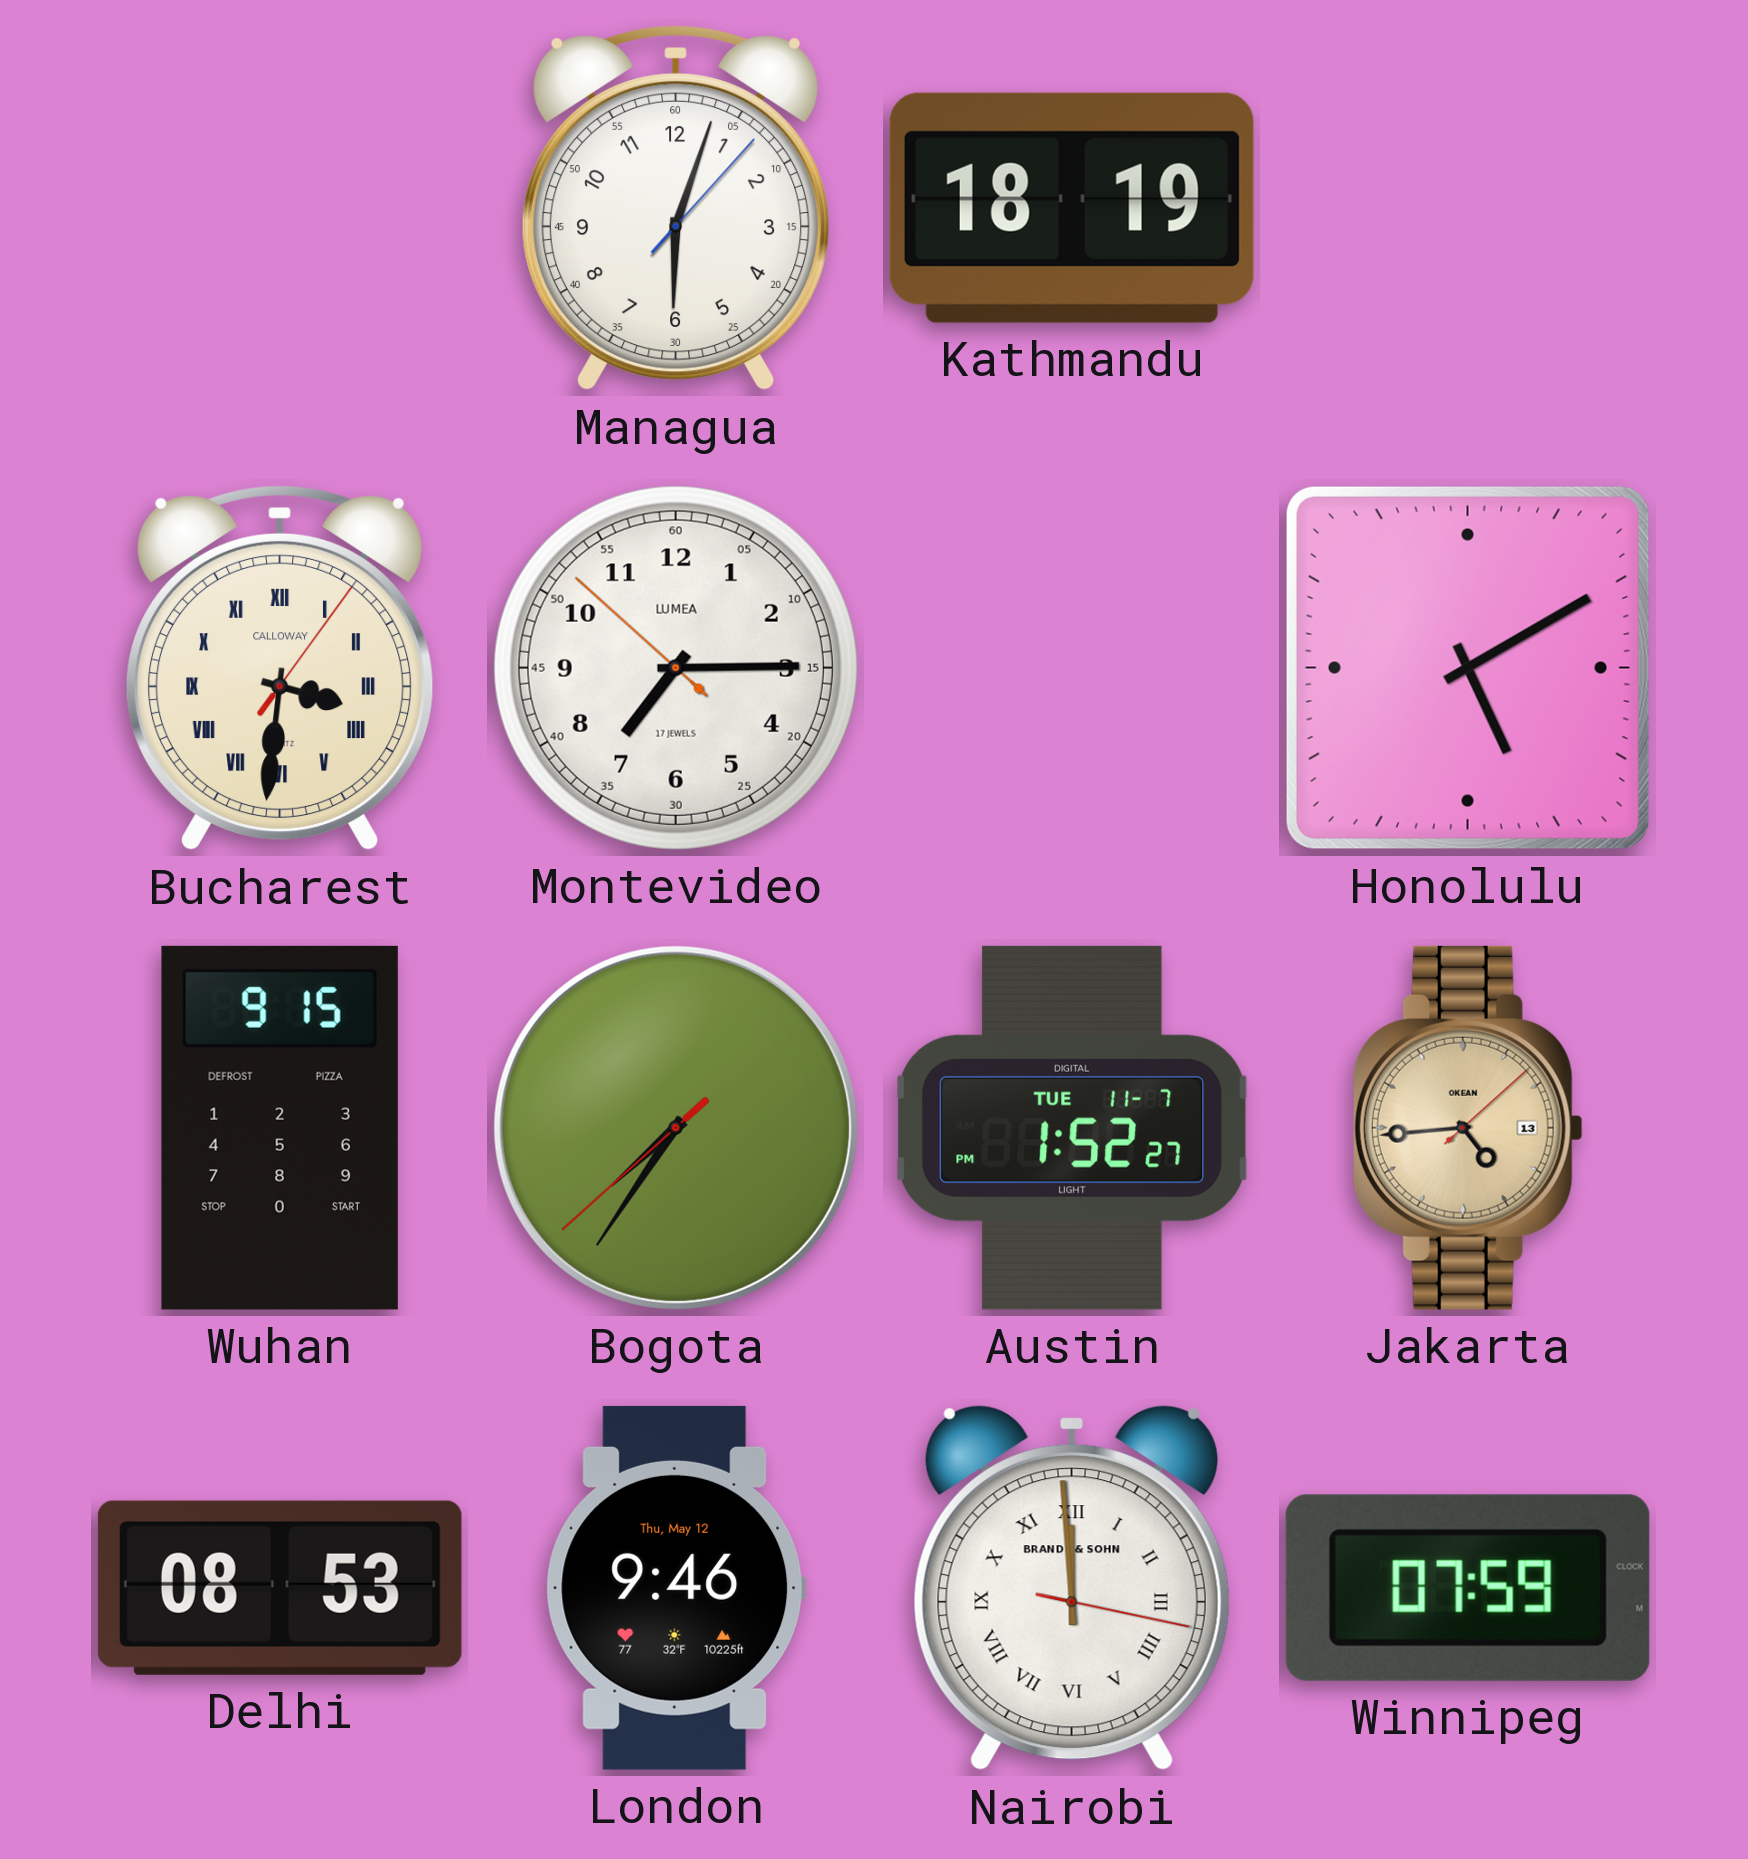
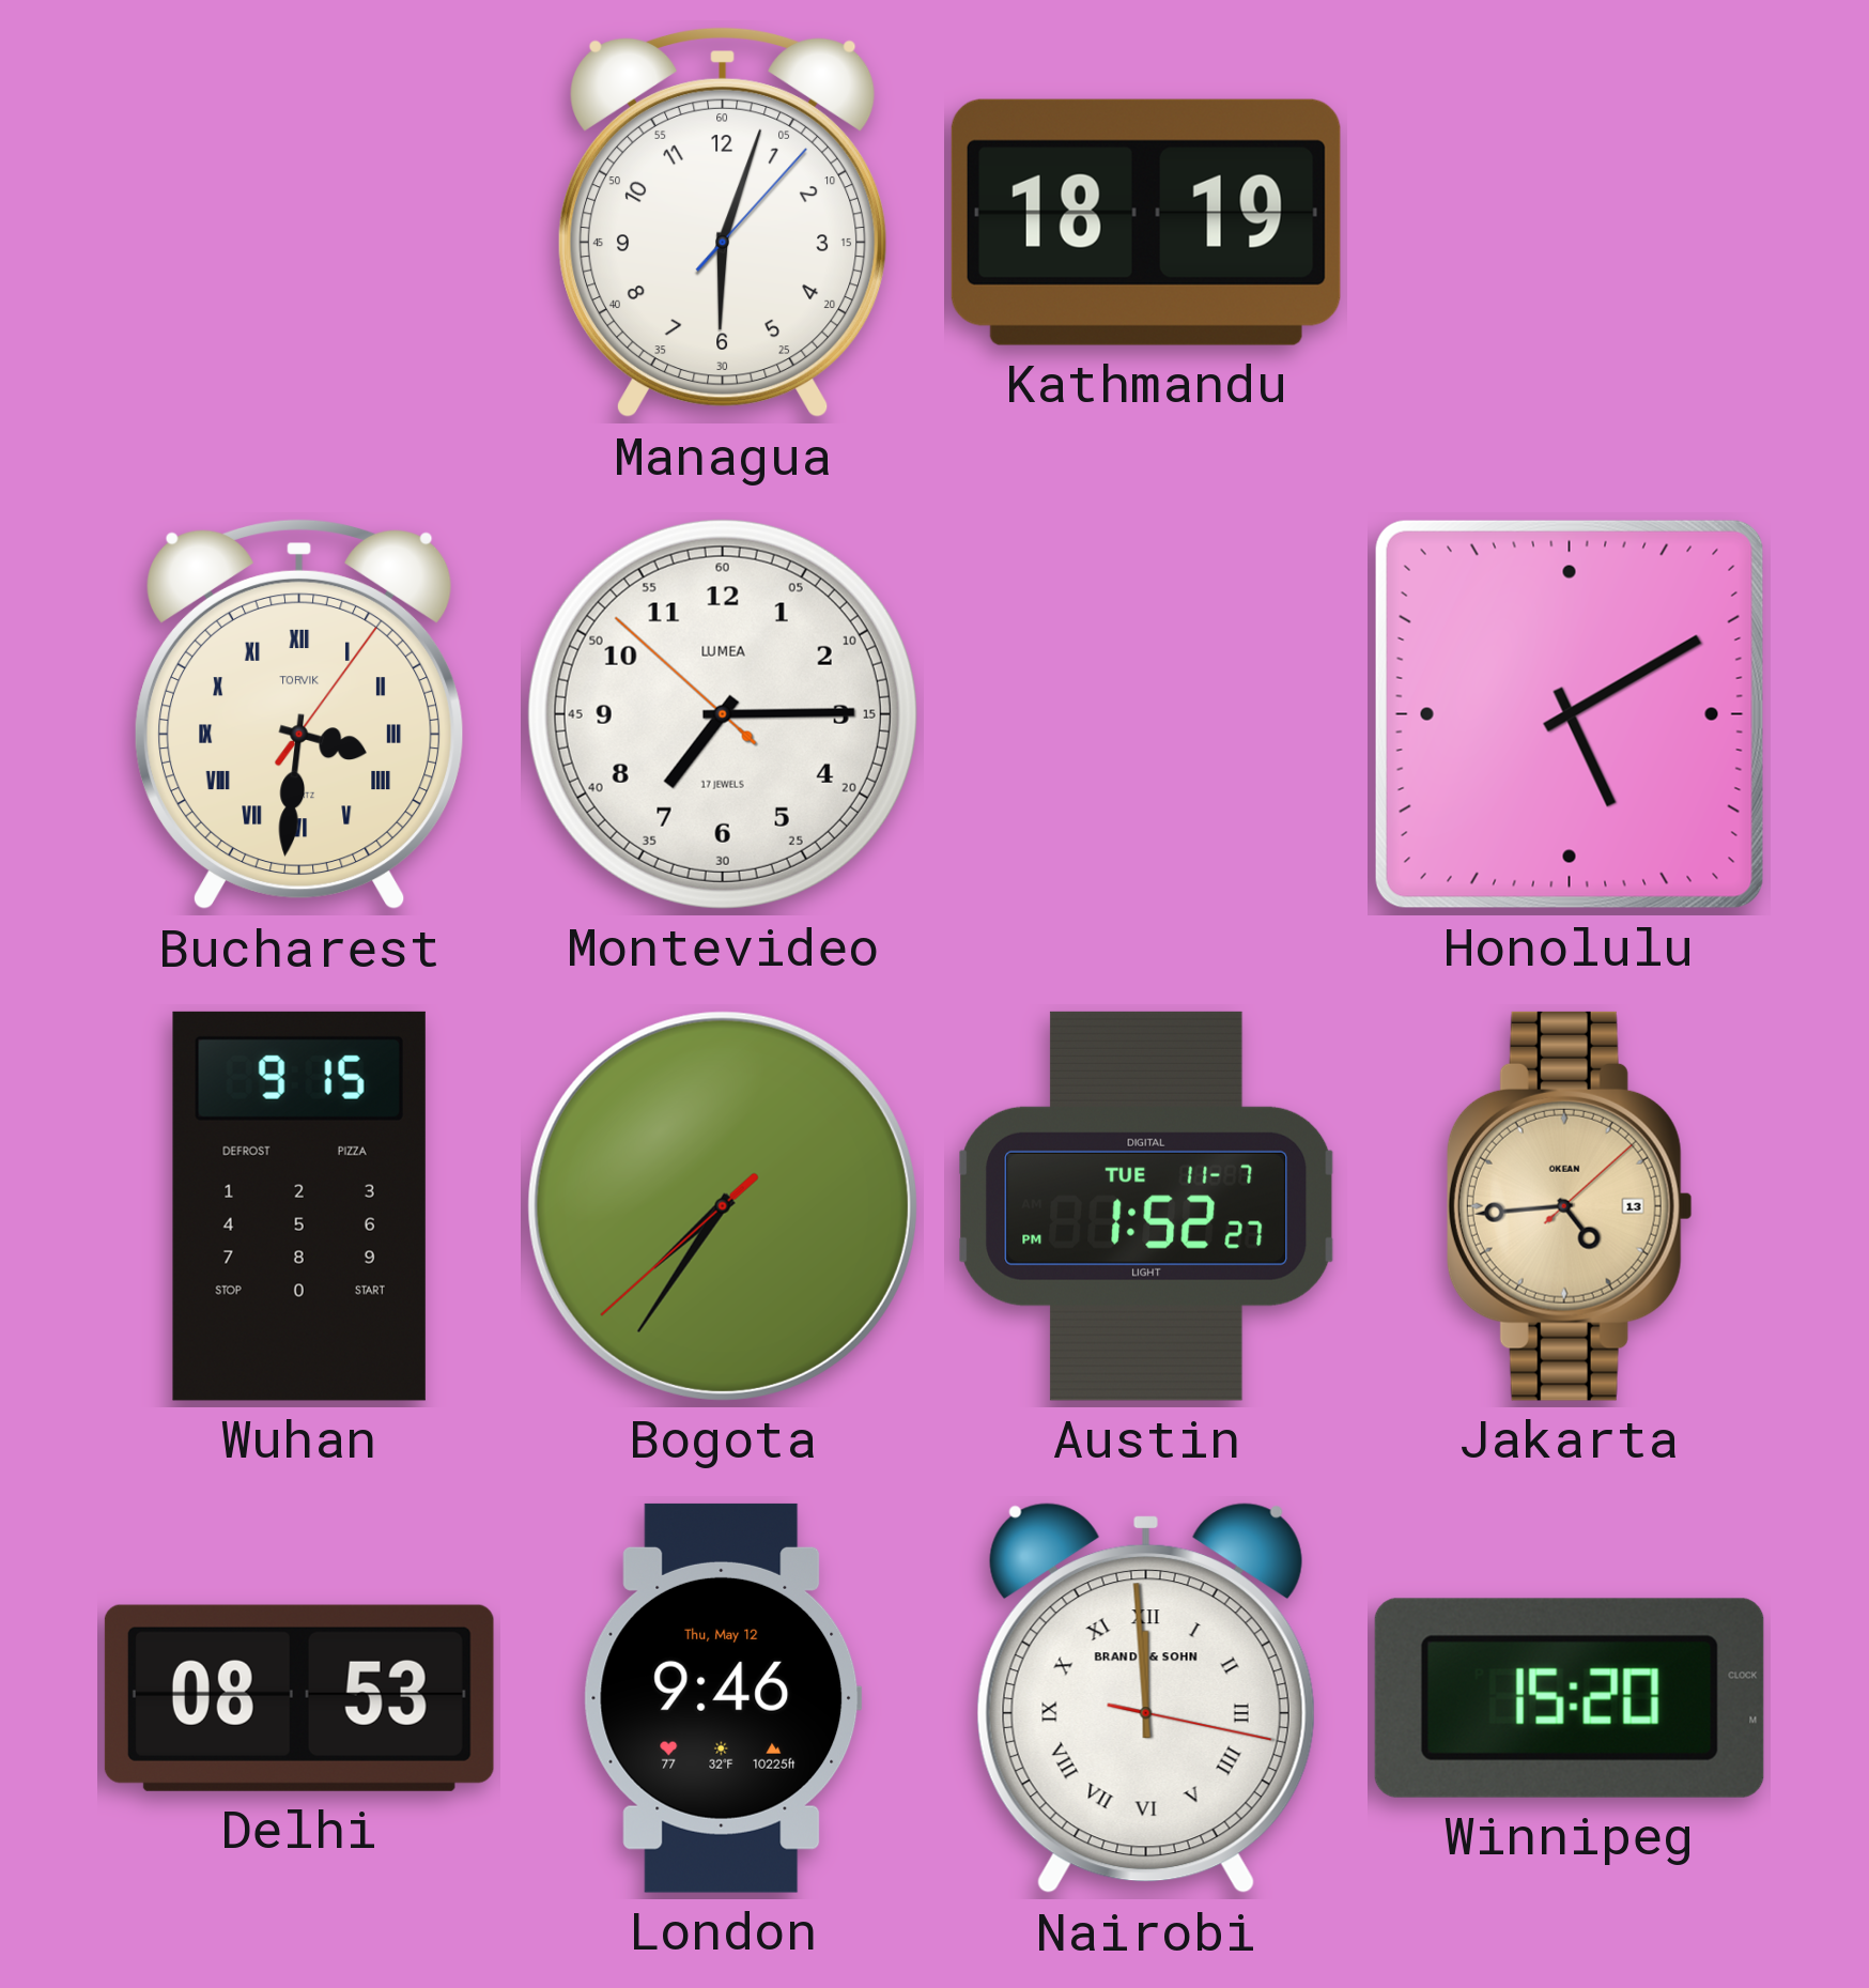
Bucharest brand: CALLOWAY -> TORVIK
Winnipeg: 07:59 -> 15:20
